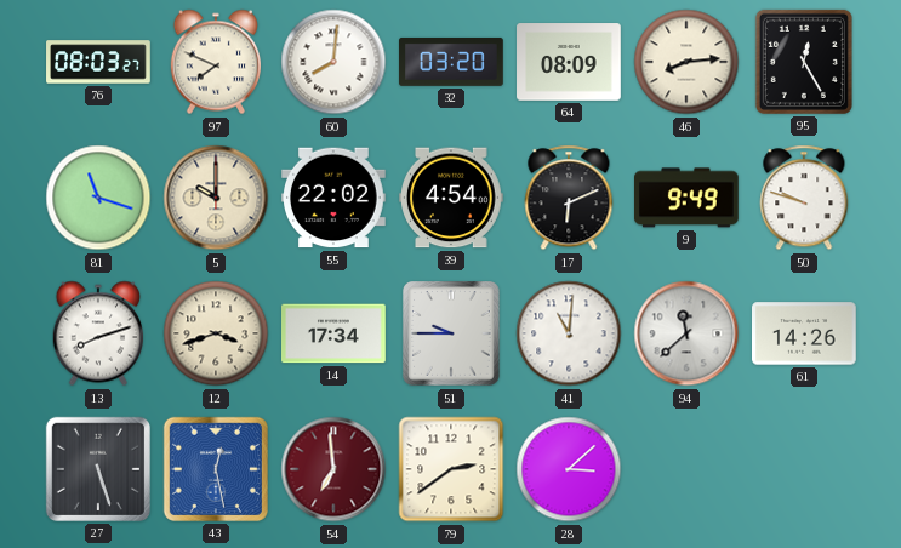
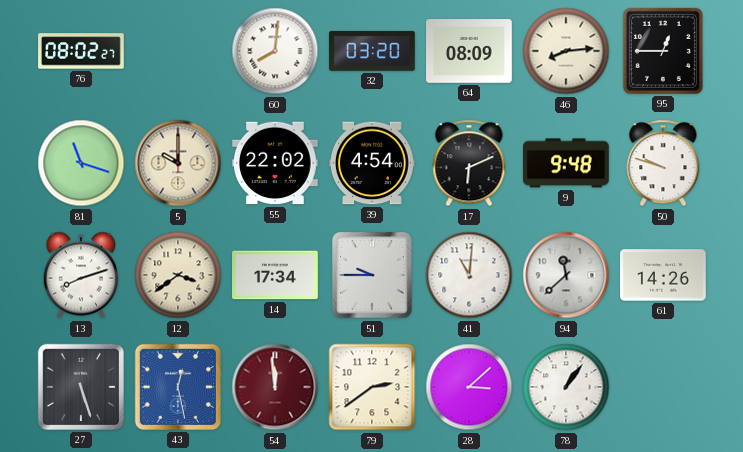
76: 08:03 -> 08:02
97: 7:49 -> none
95: 12:25 -> 12:45
9: 9:49 -> 9:48
12: 3:42 -> 3:39
54: 6:59 -> 11:59
78: none -> 1:06
